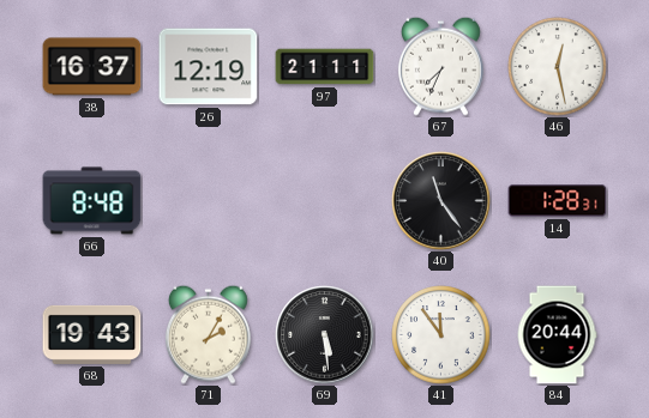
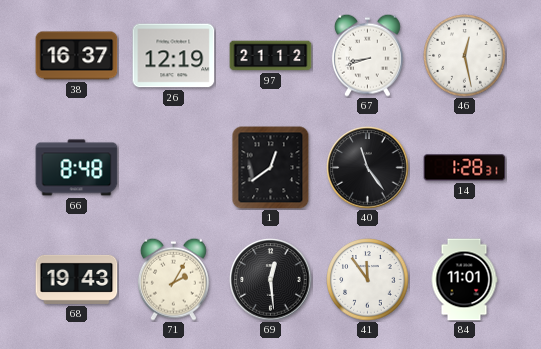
97: 21:11 -> 21:12
67: 7:34 -> 8:42
1: none -> 12:39
69: 5:29 -> 12:29
84: 20:44 -> 11:01
